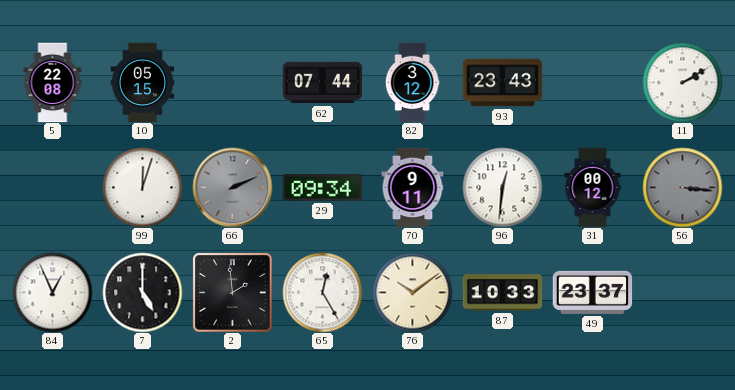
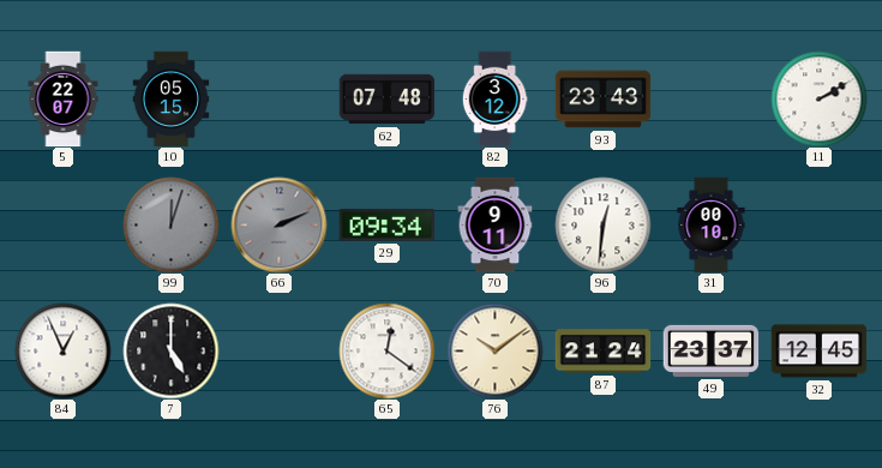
5: 22:08 -> 22:07
62: 07:44 -> 07:48
99 dial: white -> grey
31: 00:12 -> 00:10
56: 3:16 -> none
2: 1:59 -> none
65: 12:25 -> 12:21
87: 10:33 -> 21:24
32: none -> 12:45
